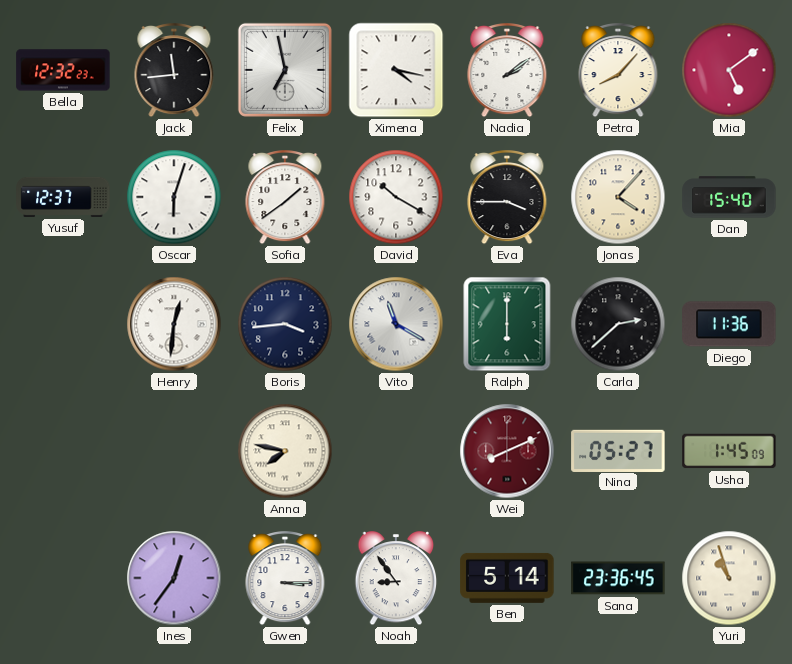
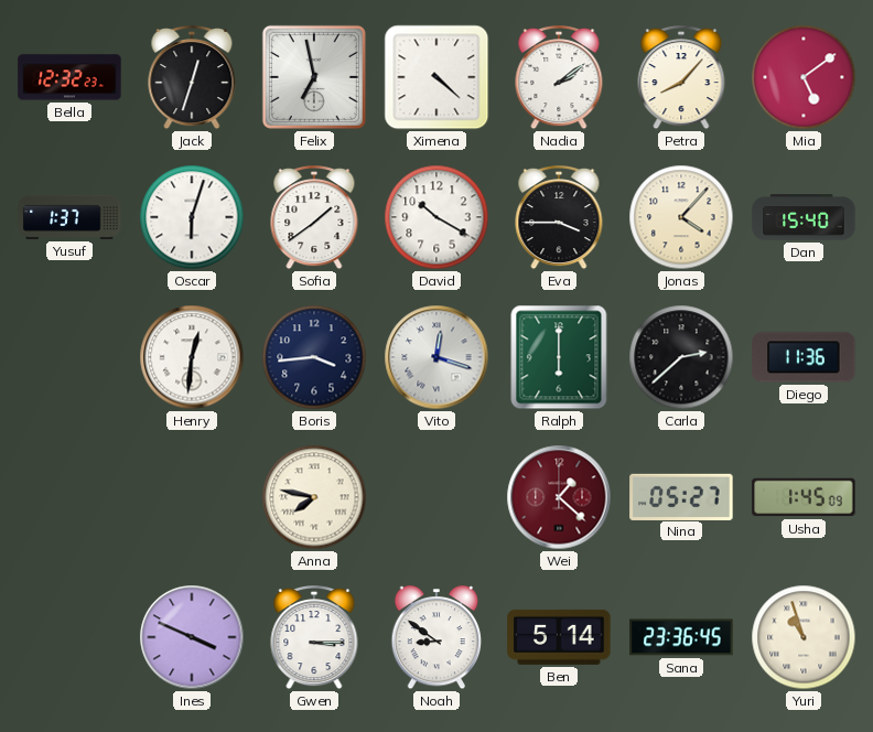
Jack: 11:44 -> 12:33
Ximena: 4:17 -> 4:22
Yusuf: 12:37 -> 1:37
Vito: 11:20 -> 12:18
Wei: 8:11 -> 1:22
Ines: 12:36 -> 3:49
Noah: 8:54 -> 8:51
